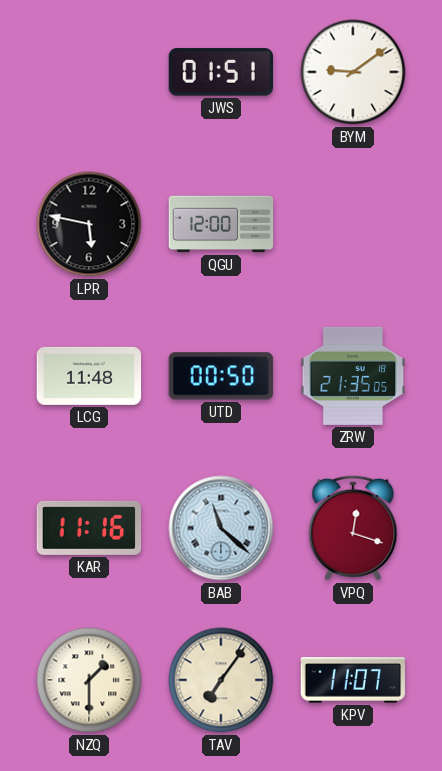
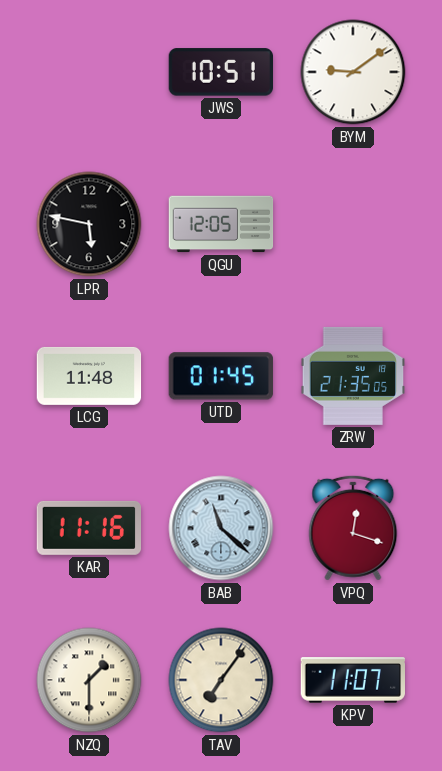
JWS: 01:51 -> 10:51
QGU: 12:00 -> 12:05
UTD: 00:50 -> 01:45
